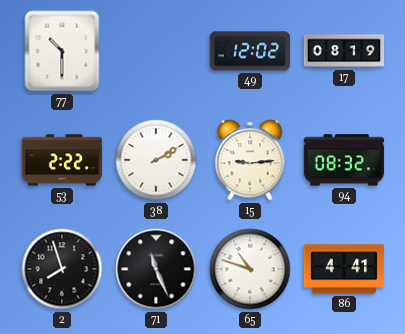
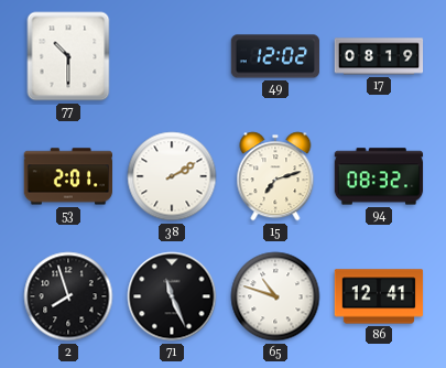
53: 2:22 -> 2:01
15: 9:14 -> 7:12
86: 4:41 -> 12:41
